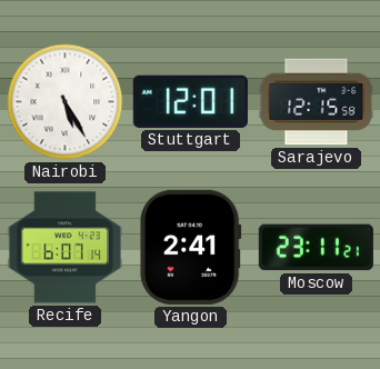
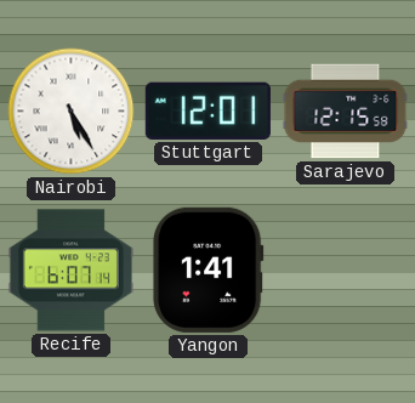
Yangon: 2:41 -> 1:41
Moscow: 23:11 -> none
